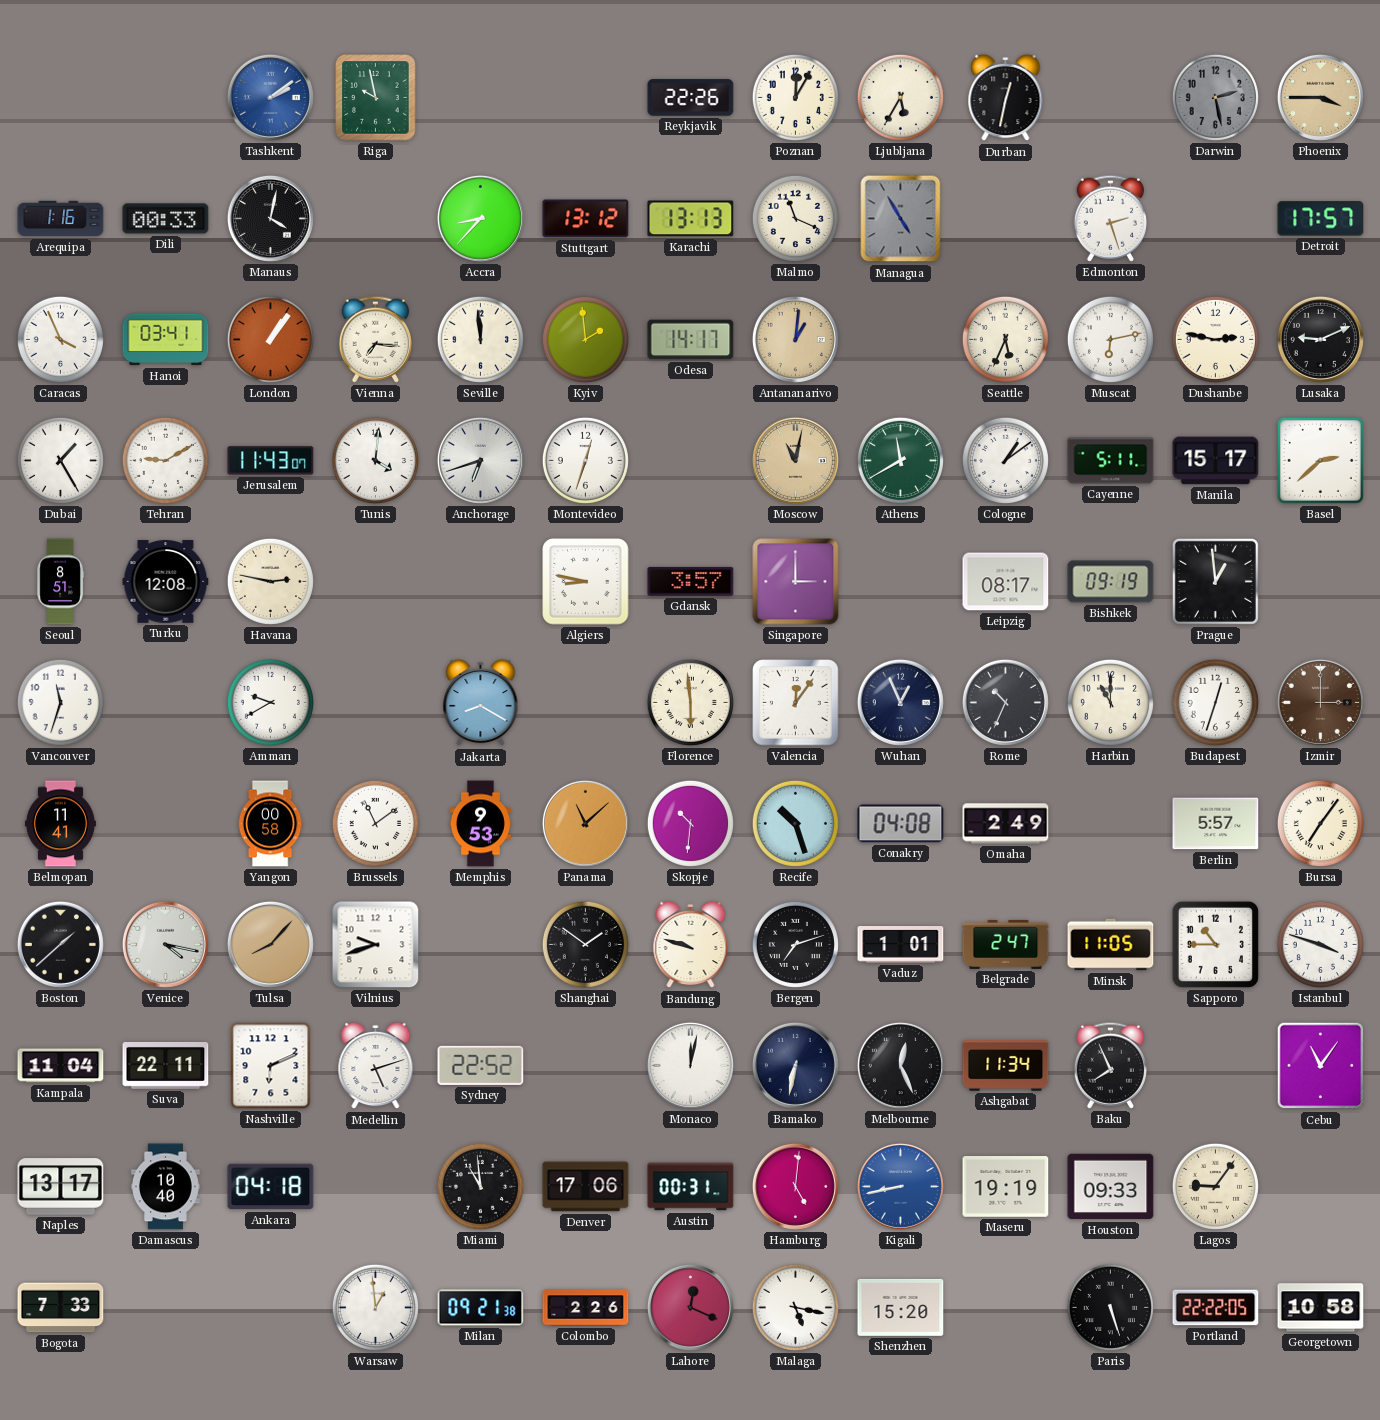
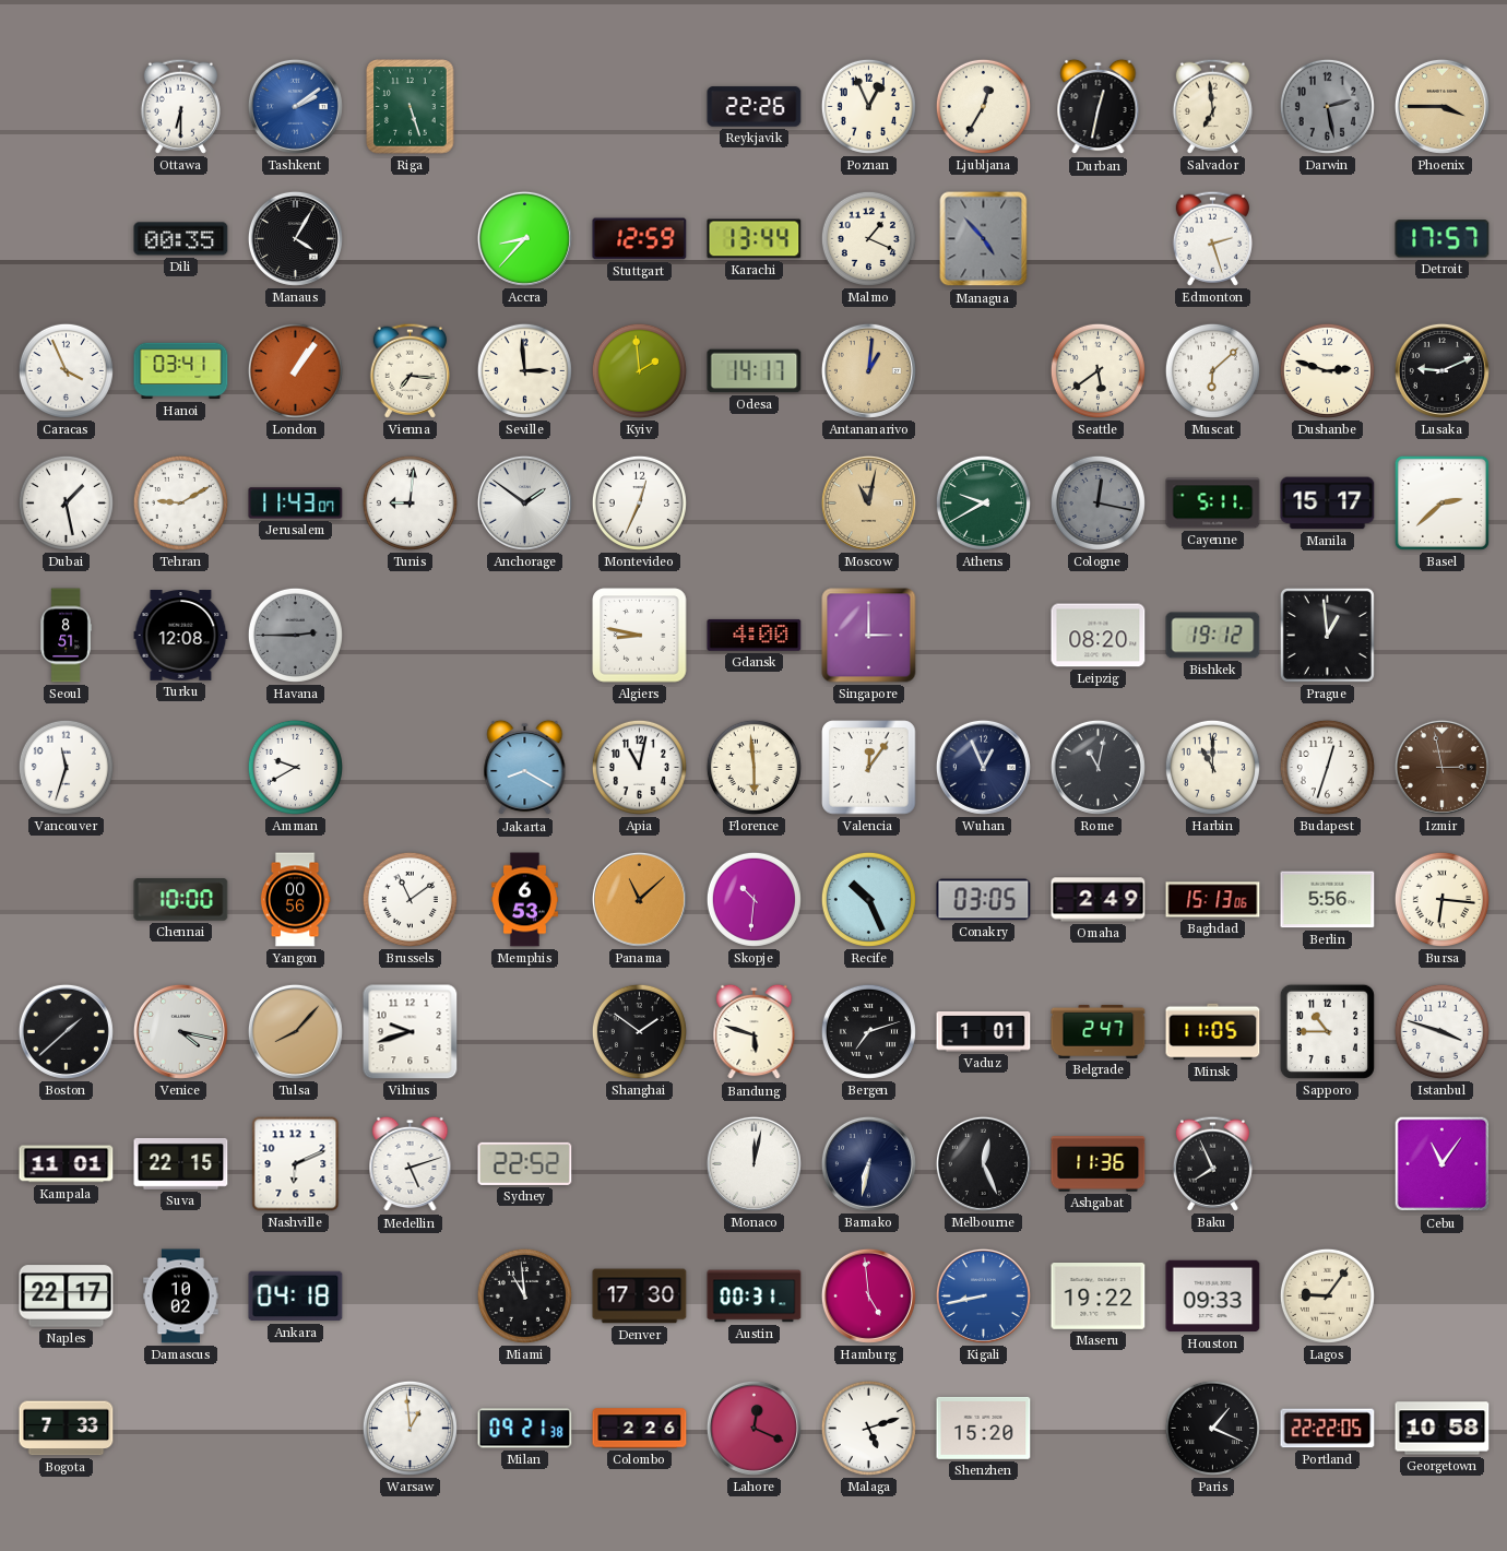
Ottawa: none -> 6:30
Riga: 9:58 -> 5:27
Poznan: 12:05 -> 12:56
Ljubljana: 5:35 -> 12:35
Salvador: none -> 6:59
Arequipa: 1:16 -> none
Dili: 00:33 -> 00:35
Manaus: 4:02 -> 4:05
Stuttgart: 13:12 -> 12:59
Karachi: 13:13 -> 13:44
Malmo: 11:19 -> 1:19
Managua: 4:55 -> 4:53
Seville: 11:59 -> 2:59
Seattle: 5:34 -> 5:39
Muscat: 6:13 -> 6:08
Dushanbe: 2:47 -> 2:48
Dubai: 1:25 -> 1:28
Tunis: 4:01 -> 9:01
Anchorage: 6:42 -> 1:51
Montevideo: 12:33 -> 12:34
Athens: 11:40 -> 9:40
Cologne: 1:09 -> 12:17
Cologne dial: white -> grey
Havana: 2:47 -> 2:45
Havana dial: cream -> grey
Gdansk: 3:57 -> 4:00
Leipzig: 08:17 -> 08:20
Bishkek: 09:19 -> 19:12
Apia: none -> 11:02
Rome: 10:34 -> 11:02
Izmir: 3:00 -> 2:58
Belmopan: 11:41 -> none
Chennai: none -> 10:00
Yangon: 00:58 -> 00:56
Memphis: 9:53 -> 6:53
Recife: 10:27 -> 10:26
Conakry: 04:08 -> 03:05
Baghdad: none -> 15:13
Berlin: 5:57 -> 5:56
Bursa: 7:06 -> 6:16
Bandung: 9:48 -> 5:48
Kampala: 11:04 -> 11:01
Suva: 22:11 -> 22:15
Ashgabat: 11:34 -> 11:36
Naples: 13:17 -> 22:17
Damascus: 10:40 -> 10:02
Denver: 17:06 -> 17:30
Hamburg: 5:01 -> 4:59
Maseru: 19:19 -> 19:22
Malaga: 5:17 -> 5:12
Paris: 5:27 -> 1:19
